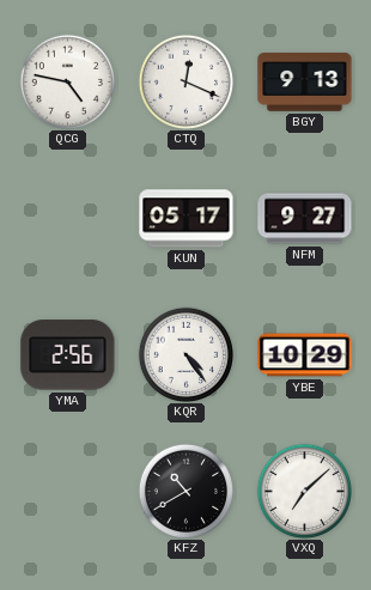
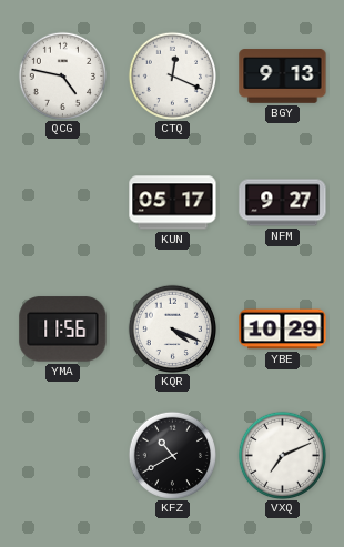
YMA: 2:56 -> 11:56
KQR: 4:24 -> 4:19
VXQ: 7:08 -> 7:11
